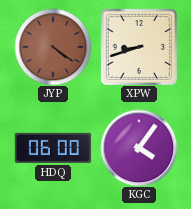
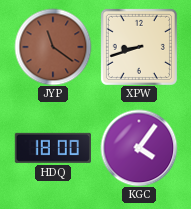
JYP: 4:21 -> 11:21
HDQ: 06:00 -> 18:00
